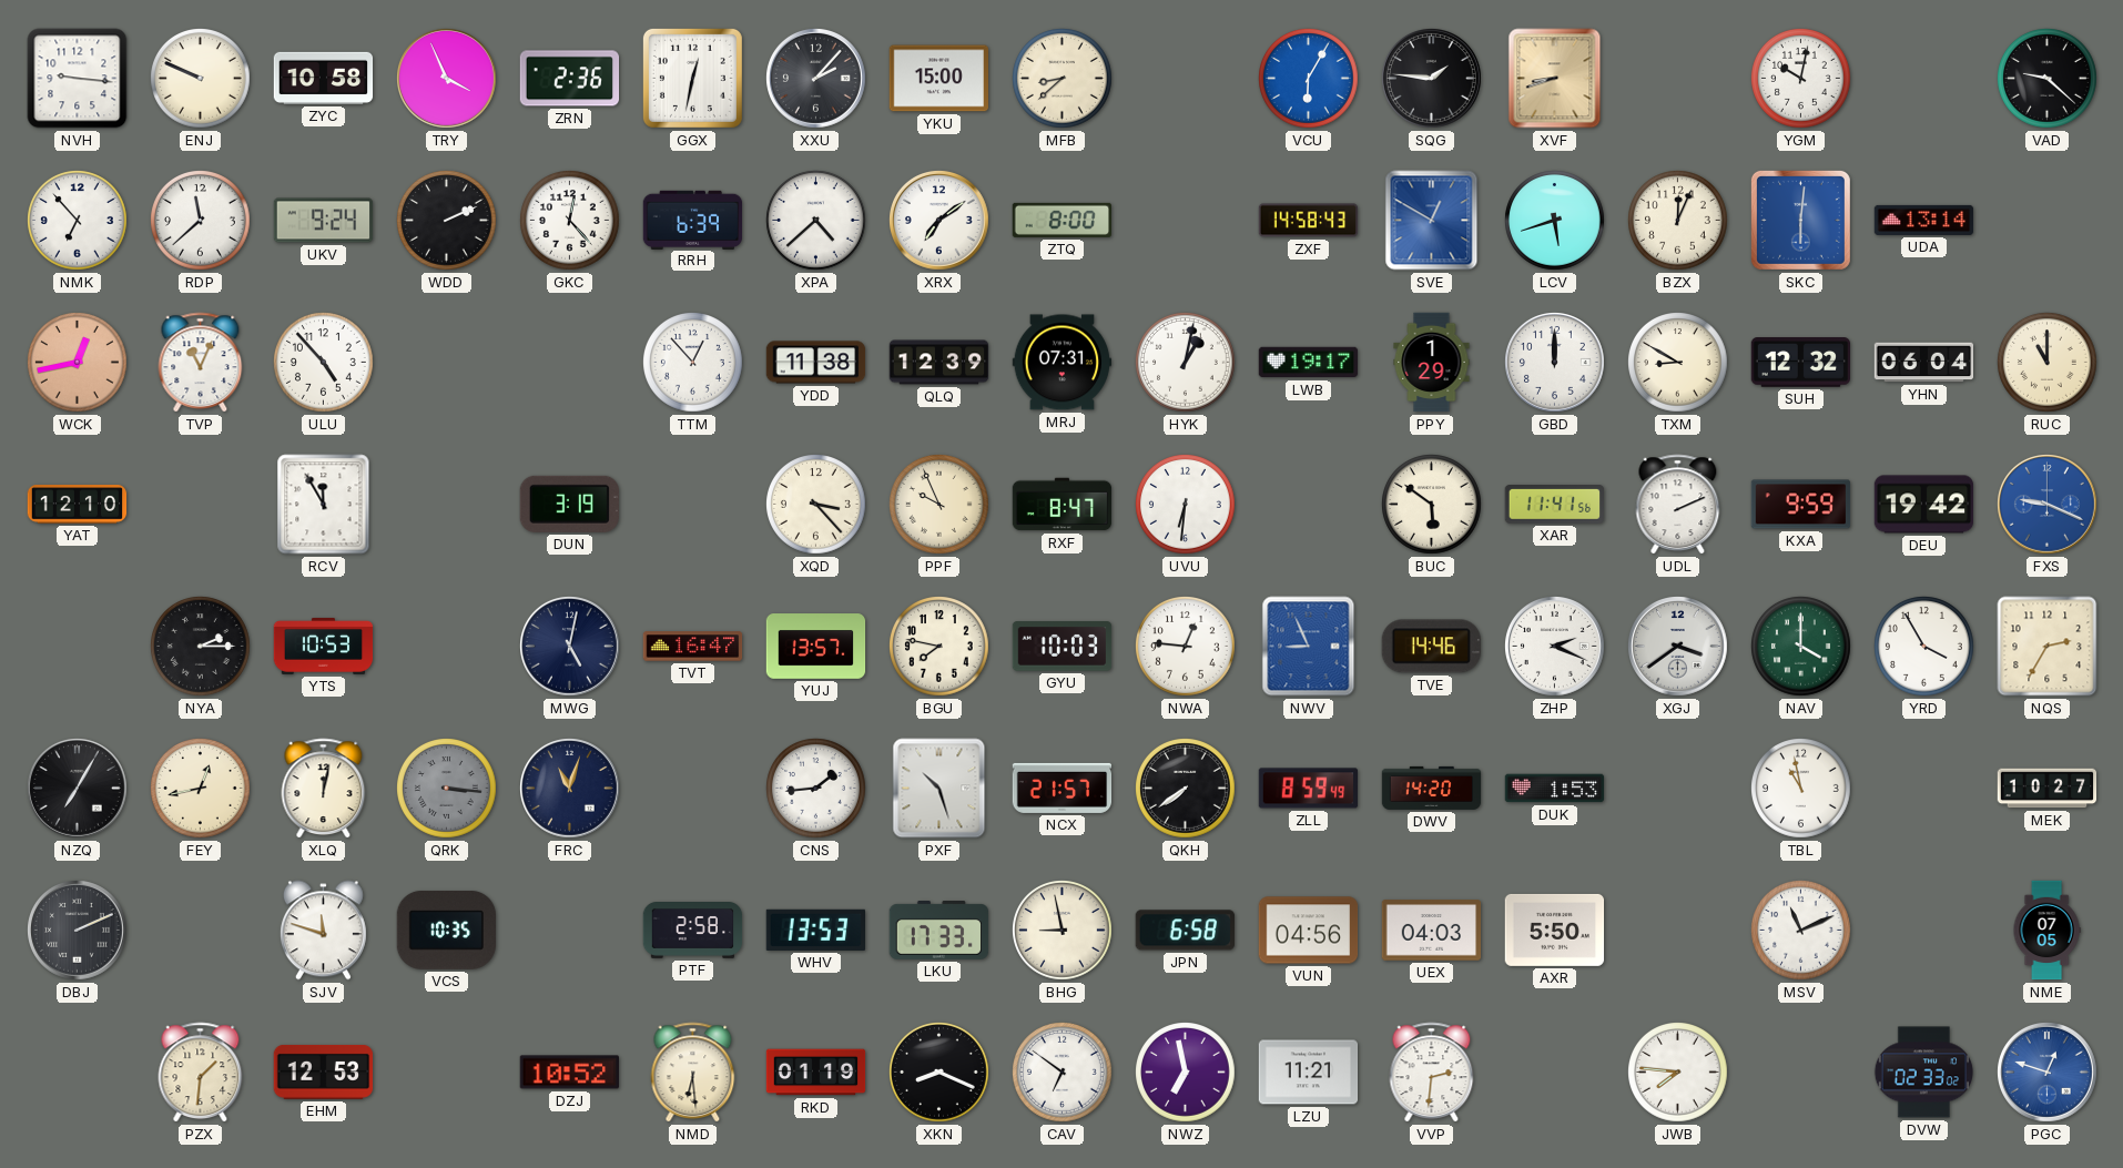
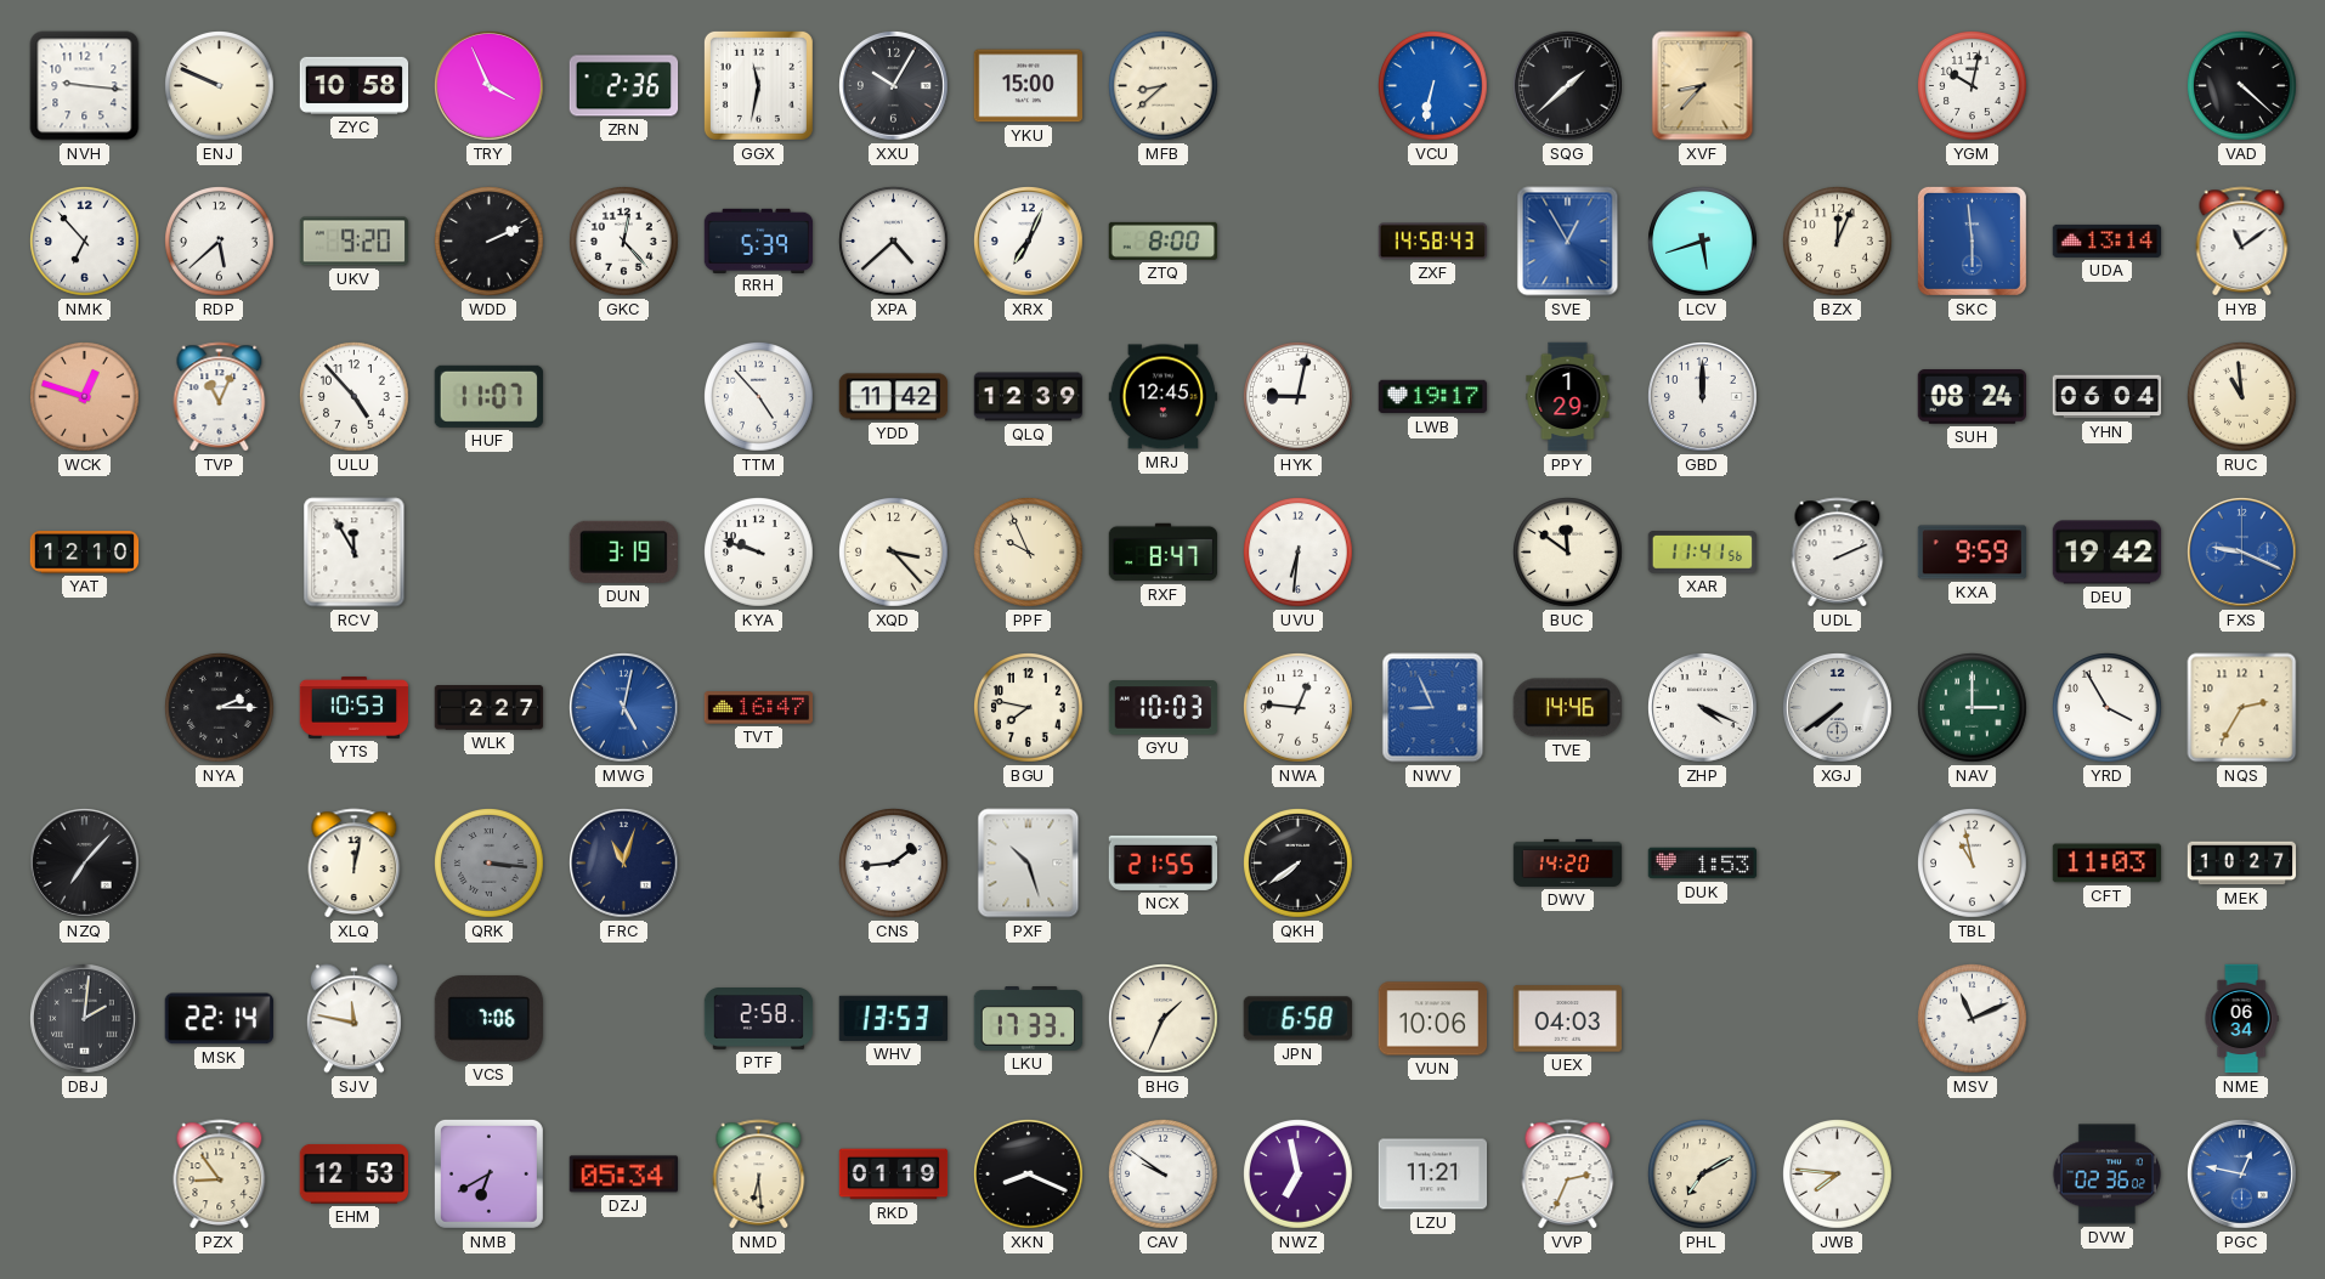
GGX: 12:32 -> 11:32
XXU: 2:07 -> 10:05
VCU: 6:05 -> 6:32
SQG: 1:46 -> 1:38
XVF: 8:42 -> 8:37
VAD: 9:22 -> 4:22
RDP: 11:38 -> 5:38
UKV: 9:24 -> 9:20
RRH: 6:39 -> 5:39
XRX: 7:09 -> 7:04
SVE: 12:50 -> 12:55
SKC: 6:01 -> 5:59
HYB: none -> 11:09
WCK: 12:43 -> 12:48
HUF: none -> 11:07
TTM: 12:53 -> 4:53
YDD: 11:38 -> 11:42
MRJ: 07:31 -> 12:45
HYK: 1:02 -> 9:02
TXM: 8:50 -> none
SUH: 12:32 -> 08:24
RUC: 11:00 -> 10:59
KYA: none -> 9:48
BUC: 5:51 -> 11:51
WLK: none -> 2:27
MWG dial: navy -> blue
YUJ: 13:57 -> none
ZHP: 2:19 -> 4:19
XGJ: 3:39 -> 7:39
NAV: 4:00 -> 3:00
NZQ: 7:05 -> 7:07
FEY: 12:43 -> none
NCX: 21:57 -> 21:55
ZLL: 8:59 -> none
CFT: none -> 11:03
DBJ: 2:11 -> 2:01
MSK: none -> 22:14
SJV: 11:48 -> 11:47
VCS: 10:35 -> 7:06
BHG: 8:58 -> 1:34
VUN: 04:56 -> 10:06
AXR: 5:50 -> none
NME: 07:05 -> 06:34
PZX: 1:31 -> 8:54
NMB: none -> 6:40
DZJ: 10:52 -> 05:34
CAV: 6:51 -> 9:51
VVP: 2:31 -> 2:34
PHL: none -> 7:10
DVW: 02:33 -> 02:36
PGC: 12:48 -> 12:47
